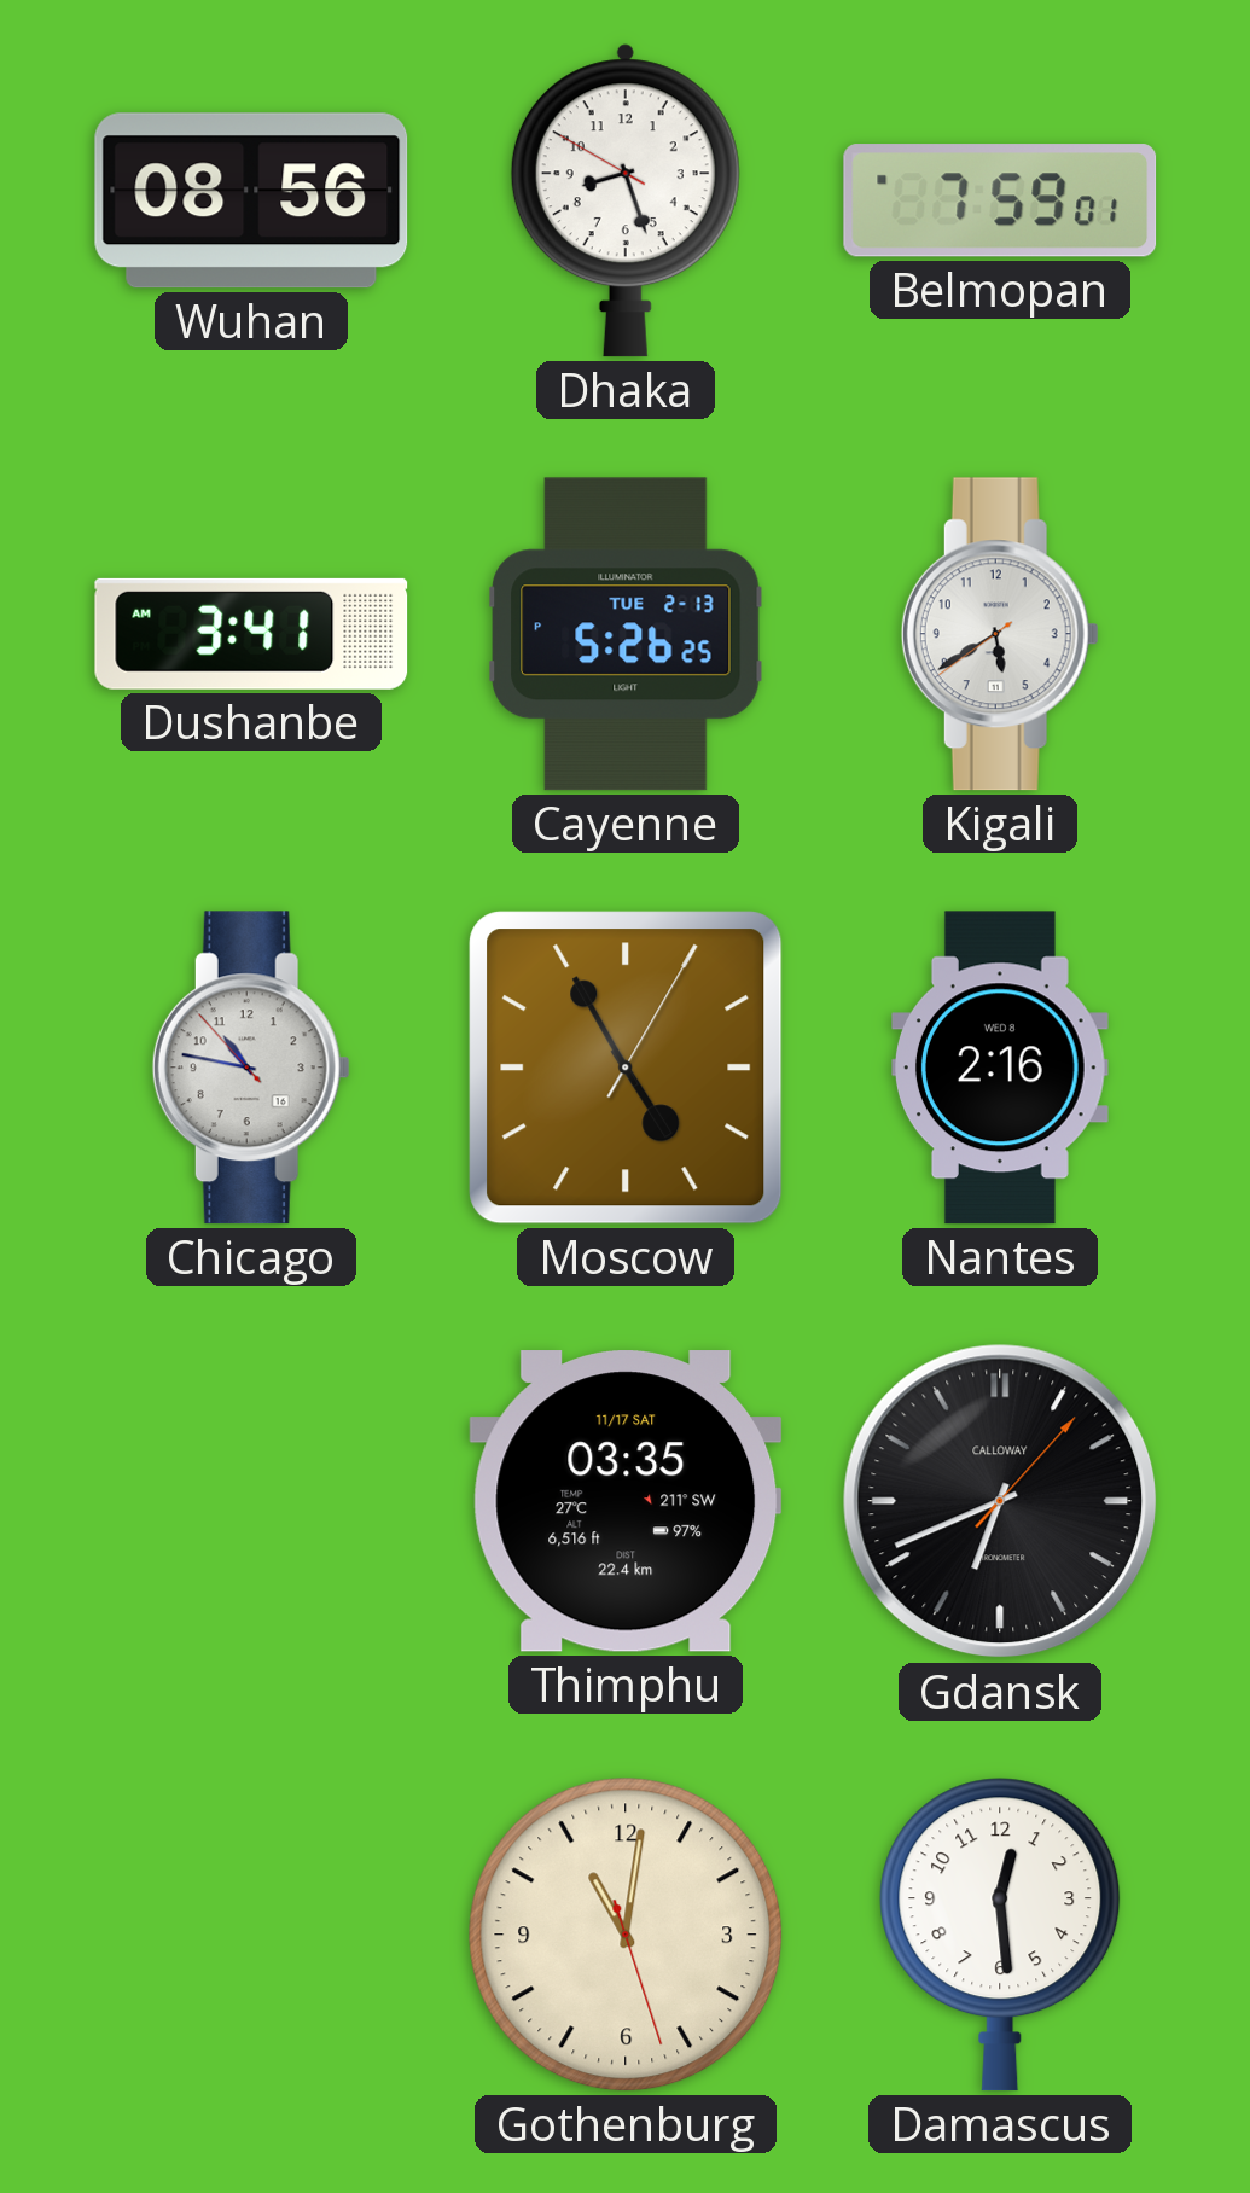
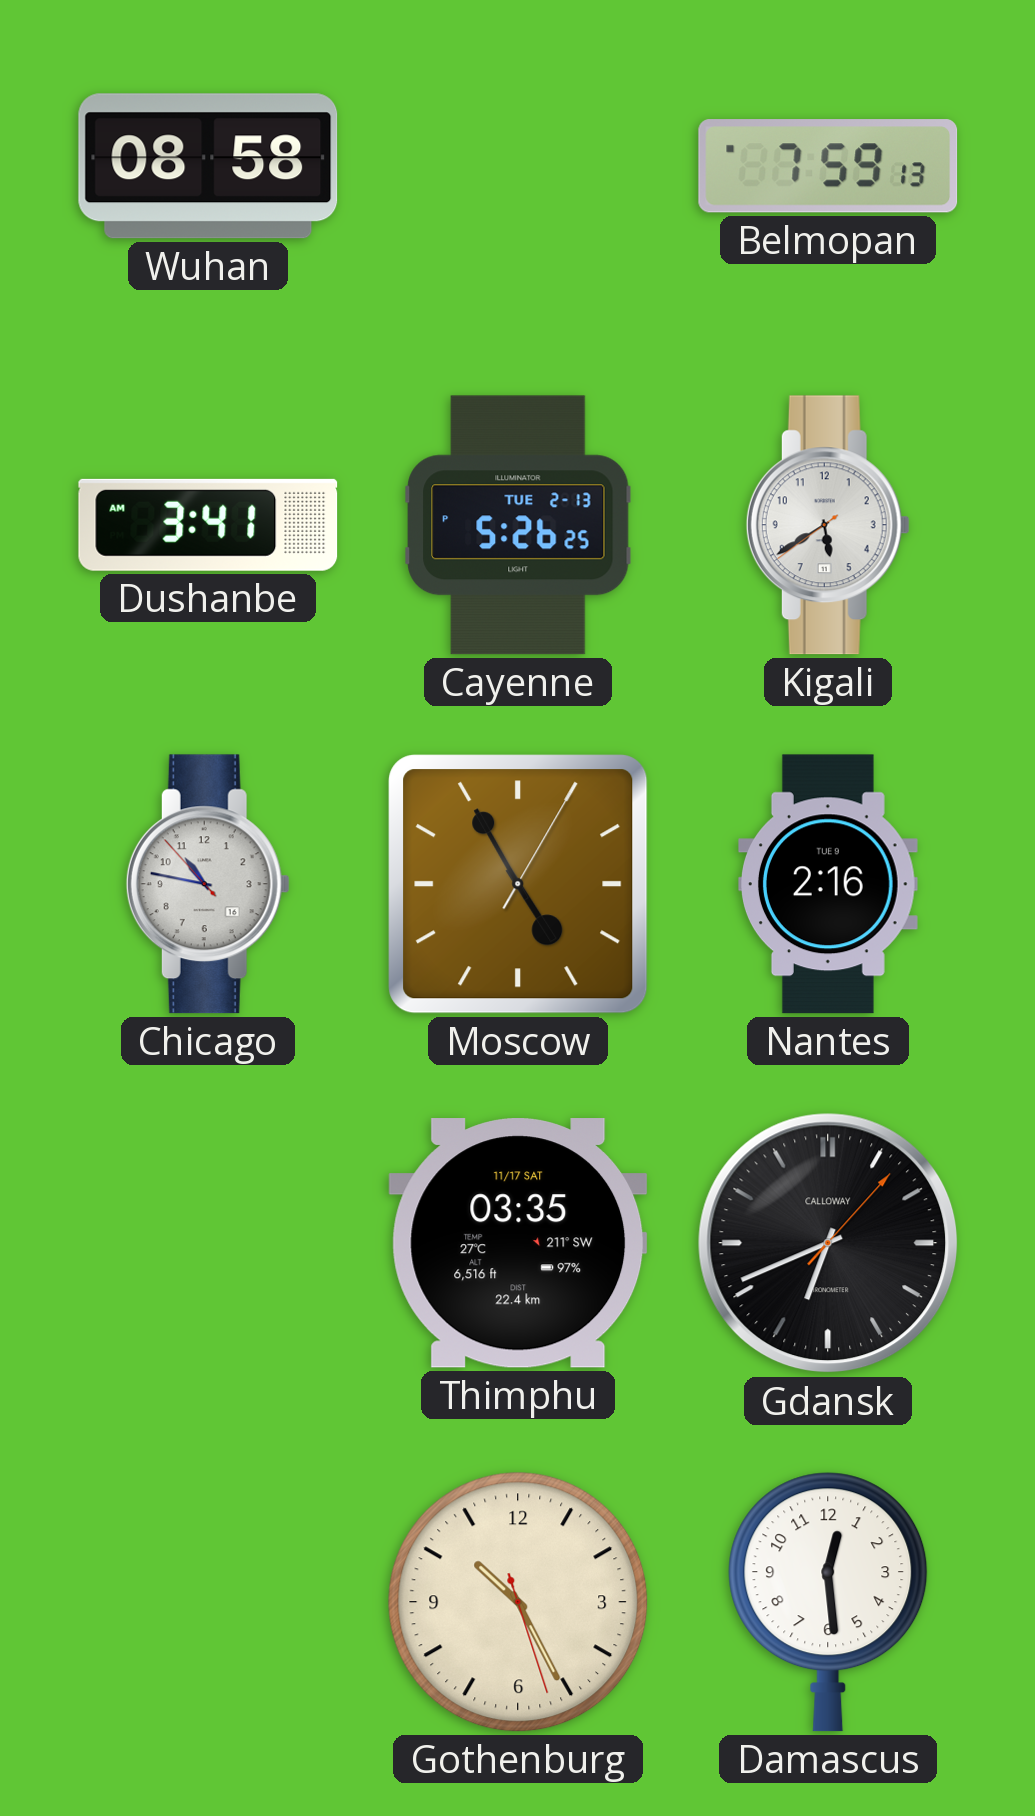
Wuhan: 08:56 -> 08:58
Dhaka: 8:26 -> none
Belmopan: 7:59:01 -> 7:59:13
Nantes date: WED 8 -> TUE 9
Gothenburg: 11:01 -> 10:25
